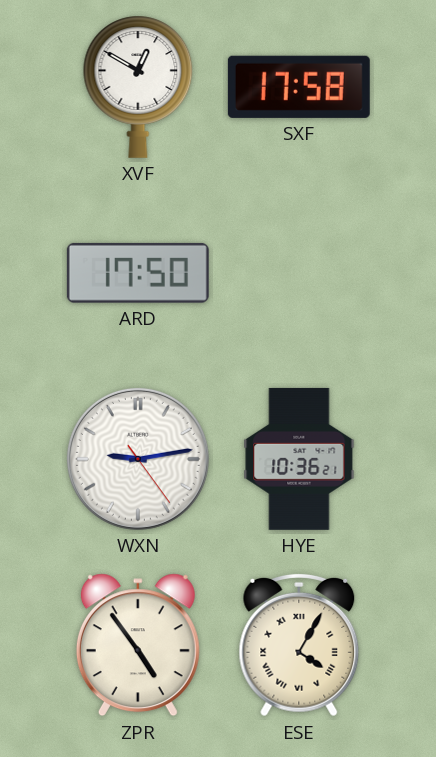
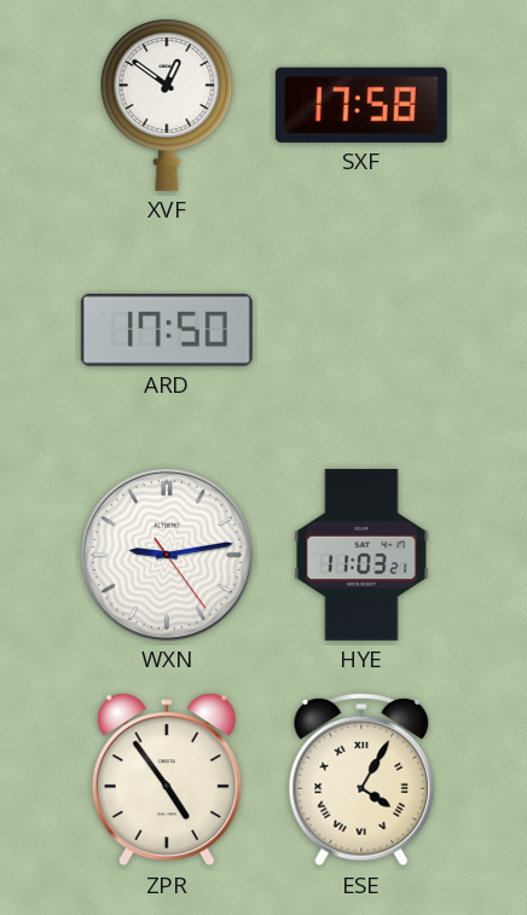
XVF: 12:50 -> 12:51
HYE: 10:36 -> 11:03
